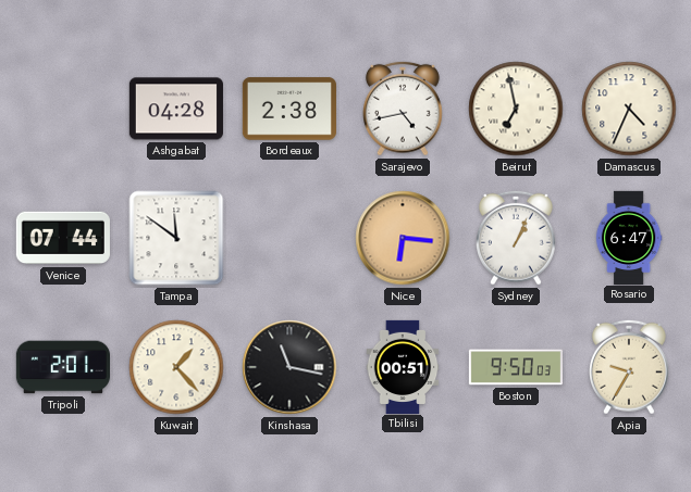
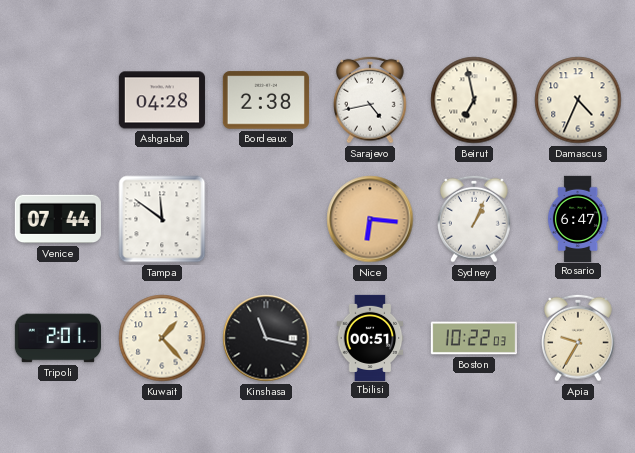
Boston: 9:50 -> 10:22
